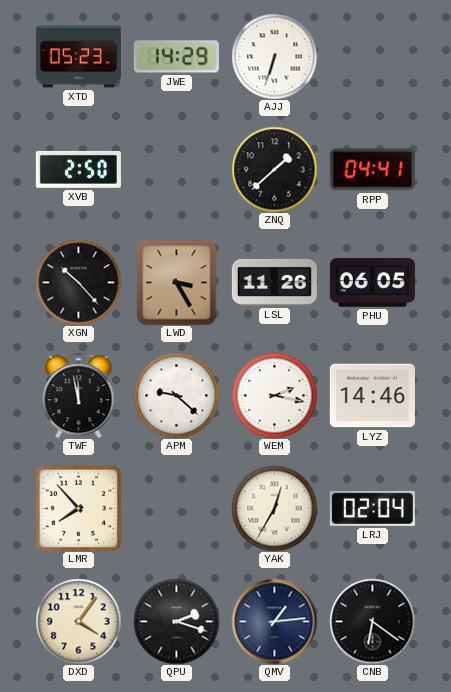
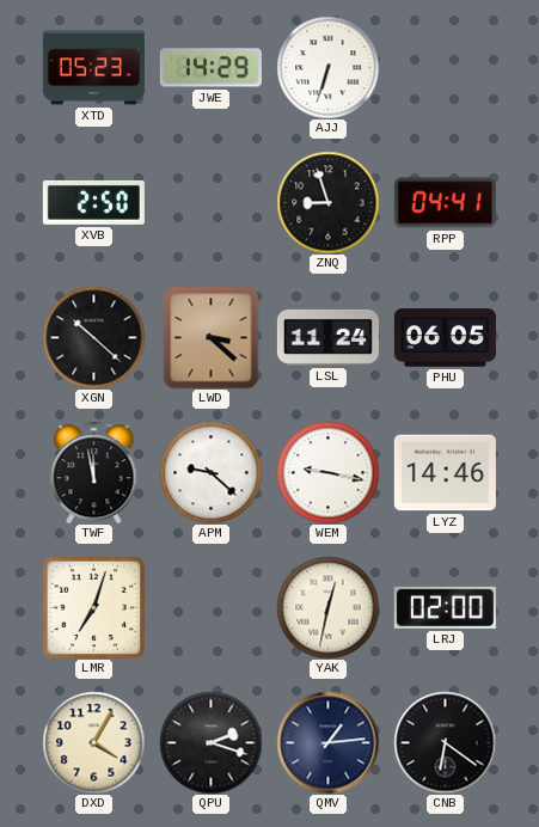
ZNQ: 1:38 -> 8:57
XGN: 10:23 -> 10:22
LWD: 3:25 -> 3:22
LSL: 11:26 -> 11:24
WEM: 2:17 -> 9:17
LMR: 7:53 -> 7:03
YAK: 12:35 -> 12:32
LRJ: 02:04 -> 02:00
DXD: 4:06 -> 4:05
